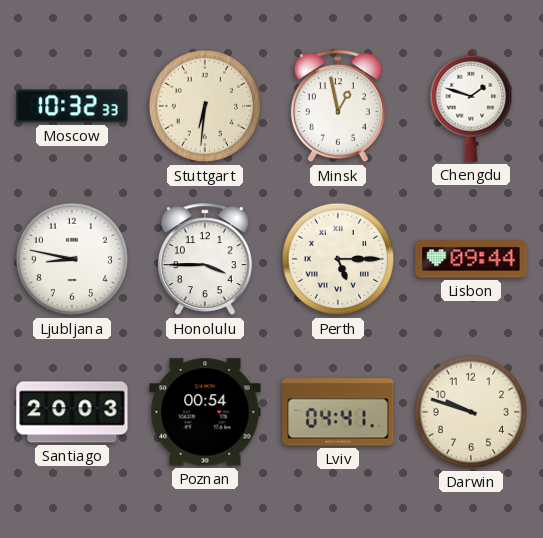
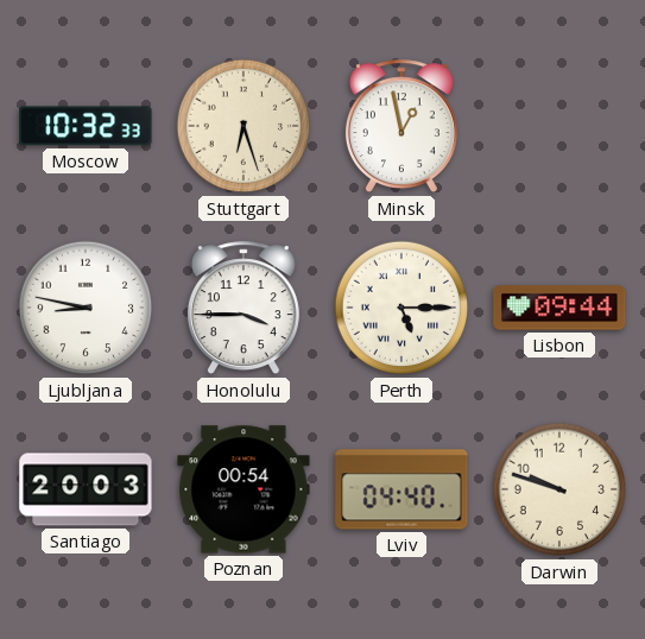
Stuttgart: 6:31 -> 6:27
Chengdu: 1:48 -> none
Lviv: 04:41 -> 04:40
